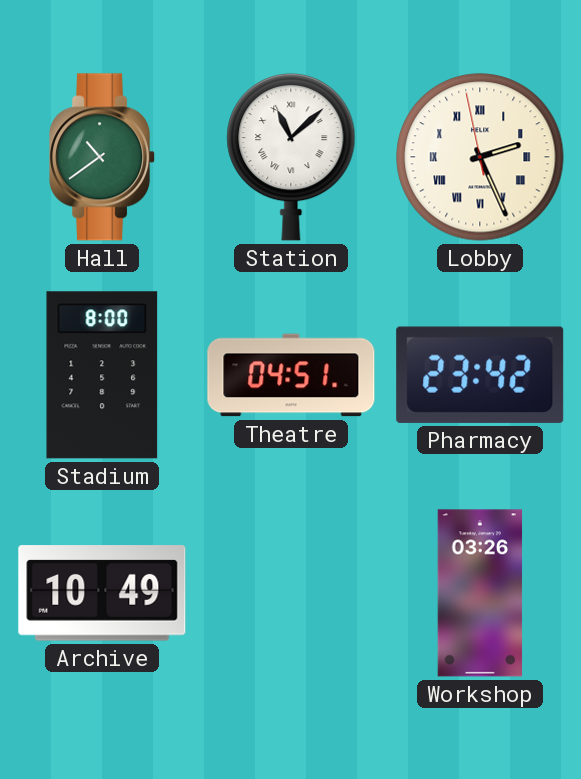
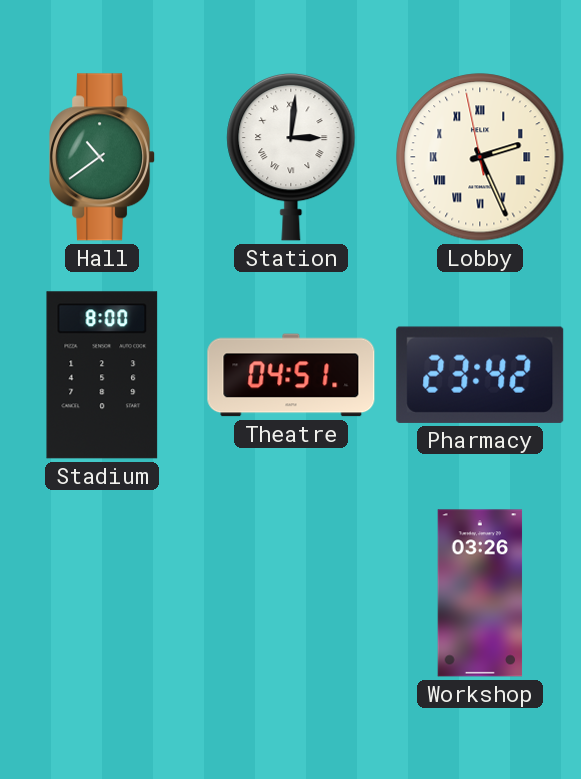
Station: 11:08 -> 3:01
Archive: 10:49 -> none
